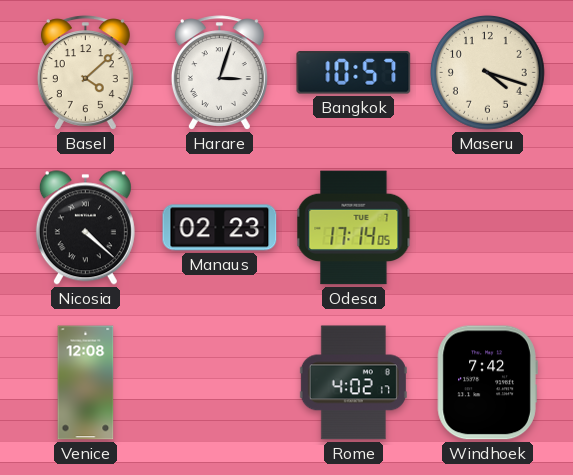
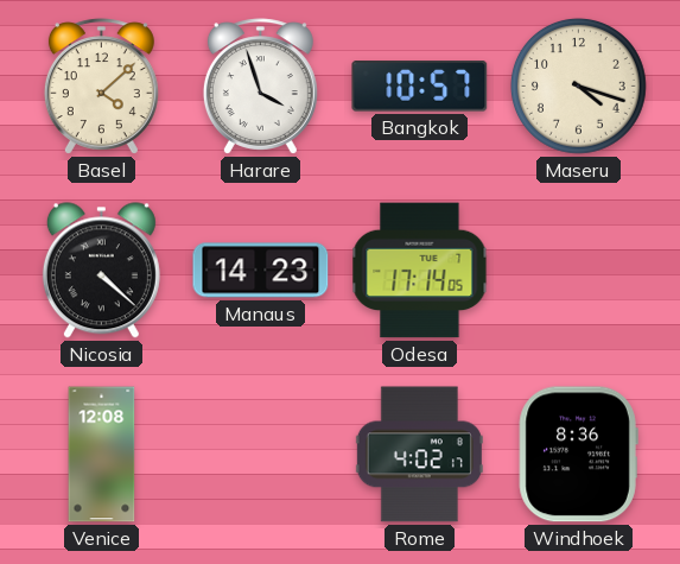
Harare: 3:03 -> 3:57
Manaus: 02:23 -> 14:23
Windhoek: 7:42 -> 8:36
